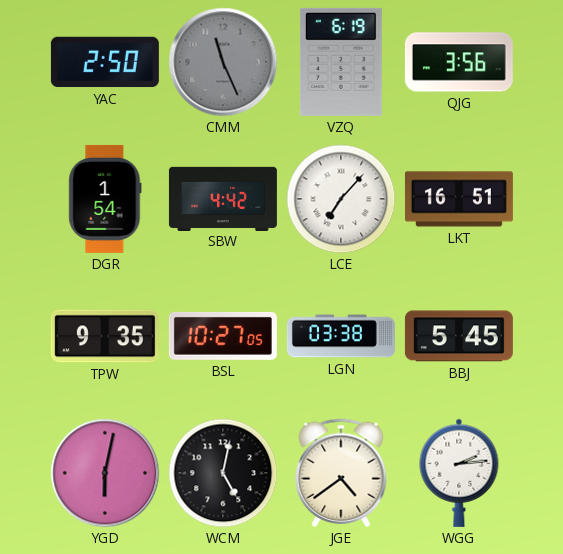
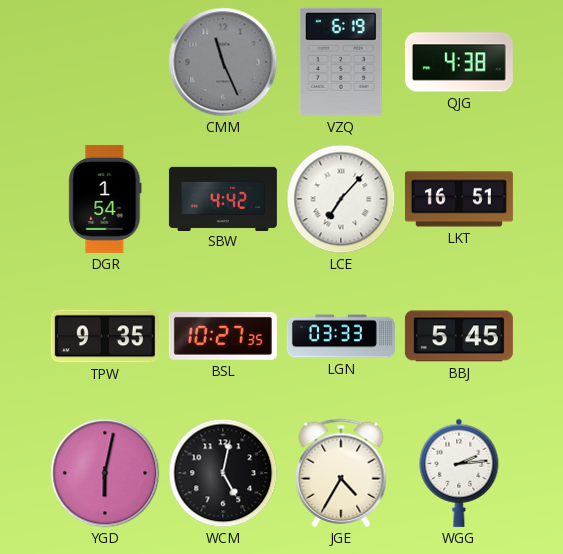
YAC: 2:50 -> none
QJG: 3:56 -> 4:38
BSL: 10:27:05 -> 10:27:35
LGN: 03:38 -> 03:33
JGE: 4:39 -> 4:35
